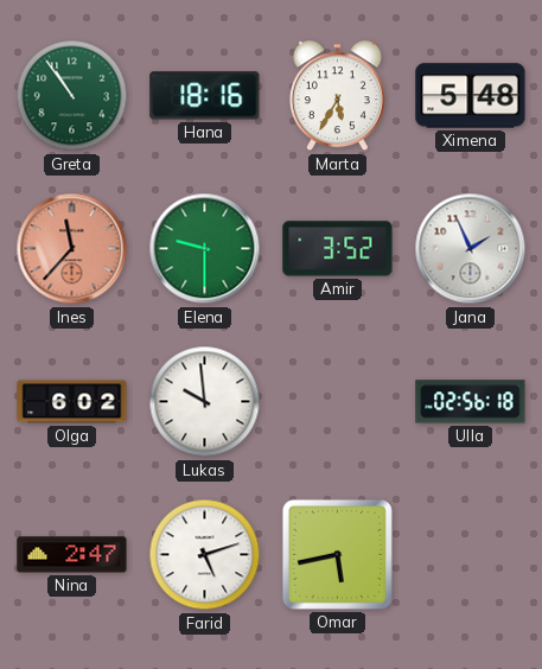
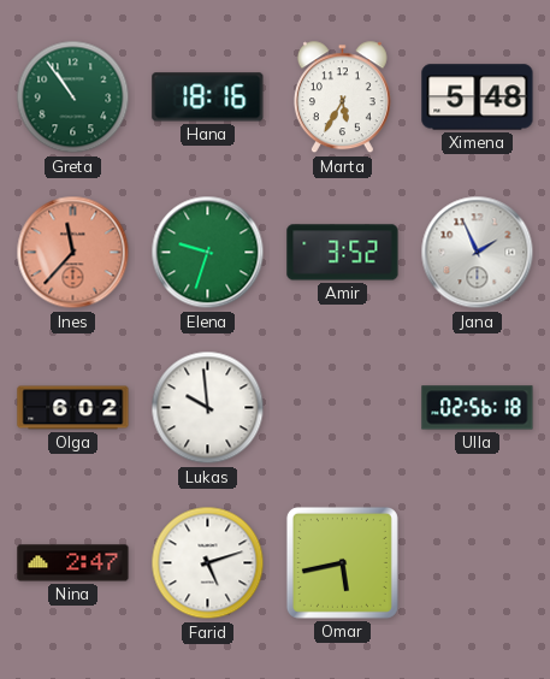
Elena: 9:30 -> 9:33
